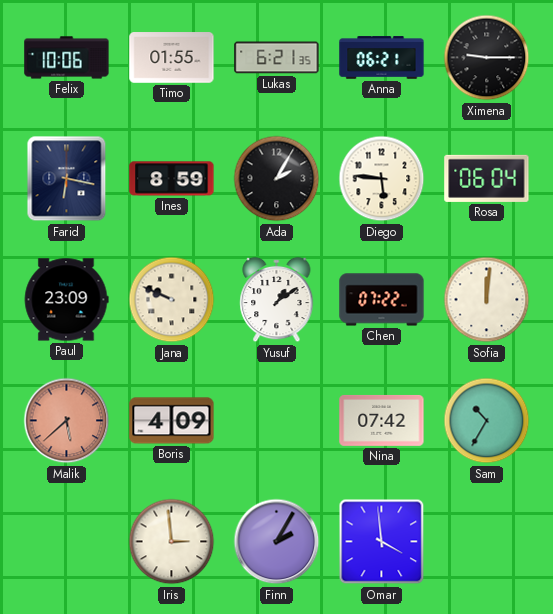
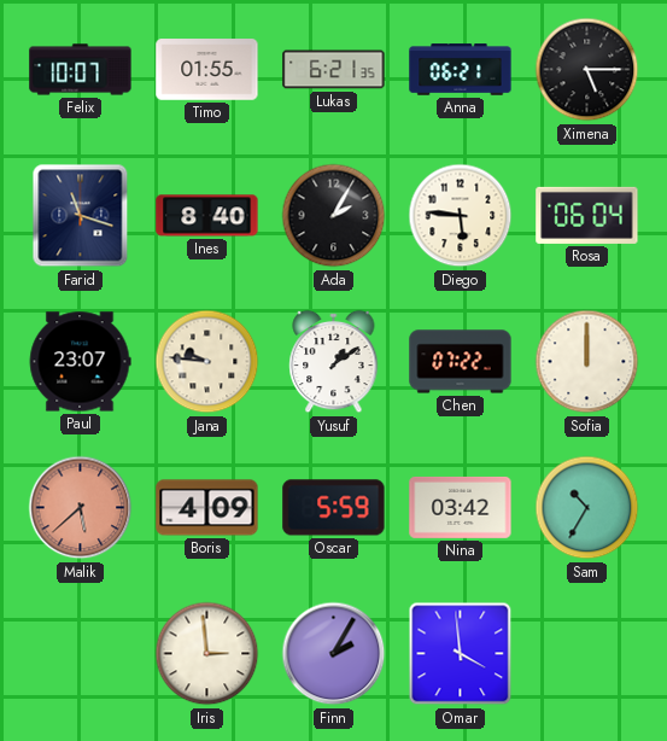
Felix: 10:06 -> 10:07
Ximena: 9:15 -> 5:15
Farid: 6:17 -> 11:18
Ines: 8:59 -> 8:40
Paul: 23:09 -> 23:07
Jana: 9:49 -> 9:46
Sofia: 12:01 -> 12:00
Oscar: none -> 5:59
Nina: 07:42 -> 03:42
